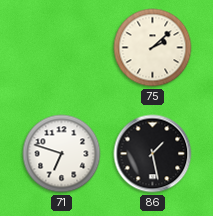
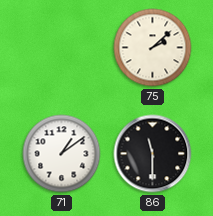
71: 6:48 -> 1:09
86: 1:28 -> 11:30
